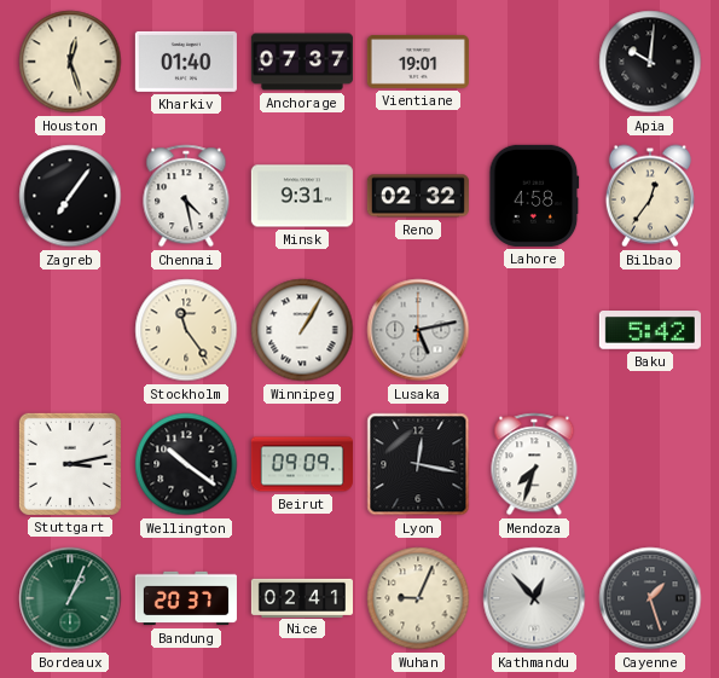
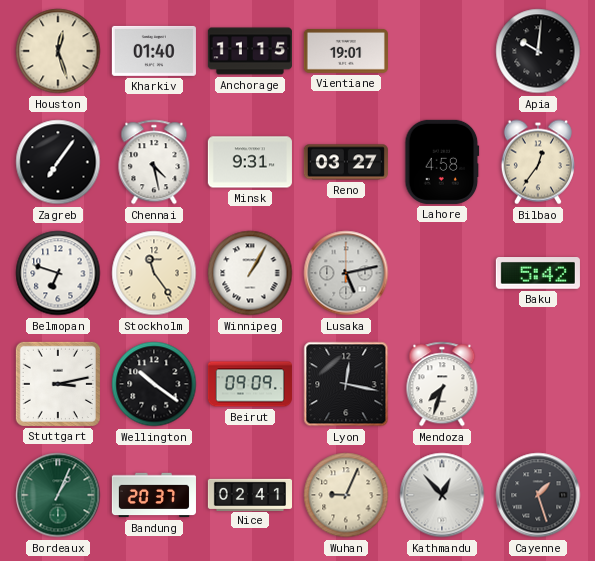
Anchorage: 07:37 -> 11:15
Reno: 02:32 -> 03:27
Belmopan: none -> 6:48
